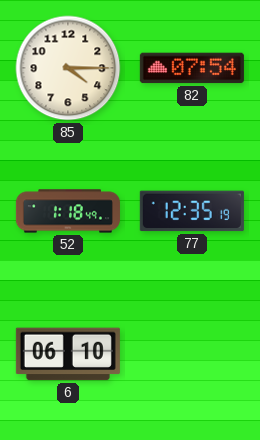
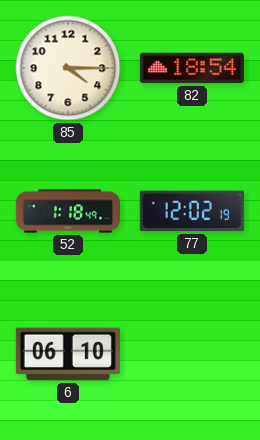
82: 07:54 -> 18:54
77: 12:35 -> 12:02
